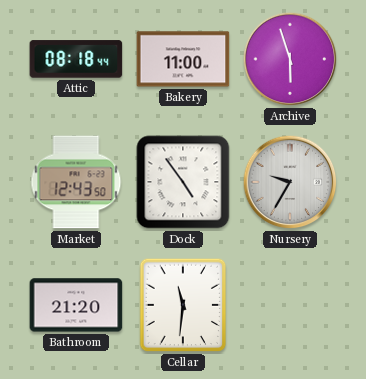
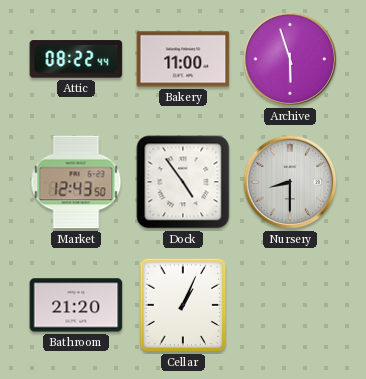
Attic: 08:18 -> 08:22
Nursery: 9:35 -> 8:30
Cellar: 11:31 -> 1:04
